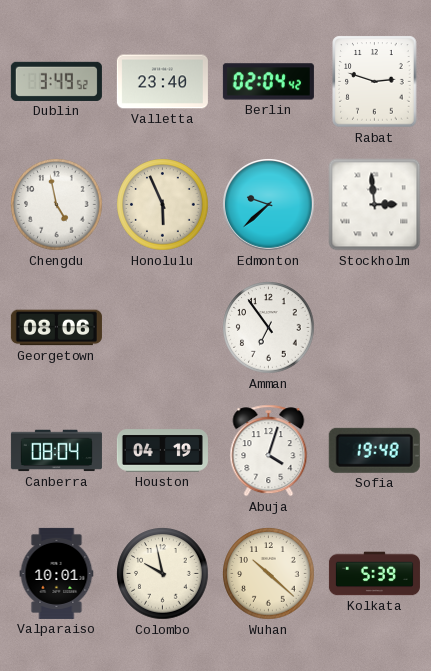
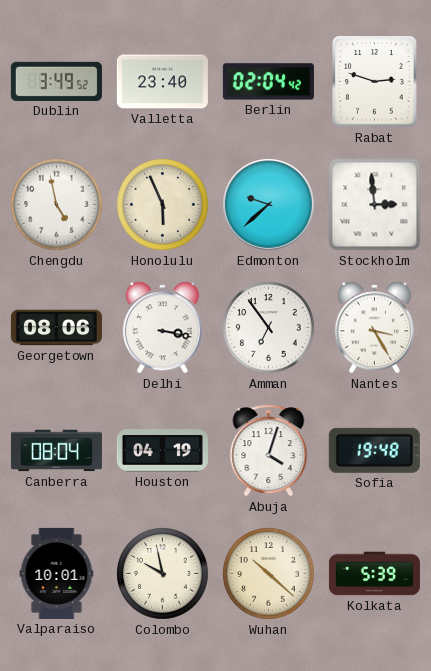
Delhi: none -> 3:17
Nantes: none -> 3:25
